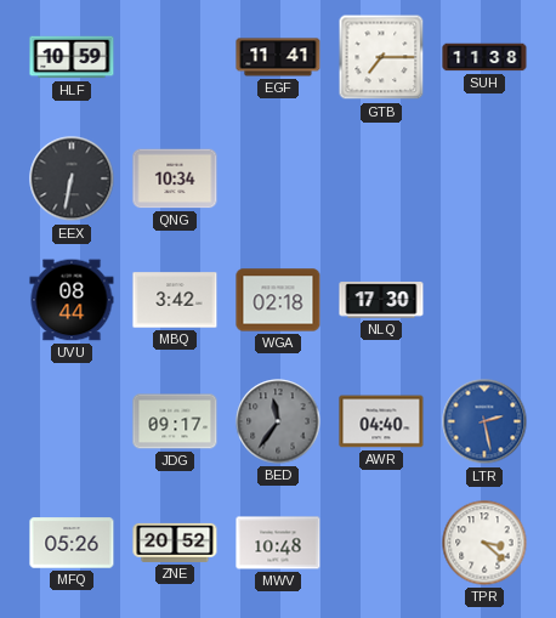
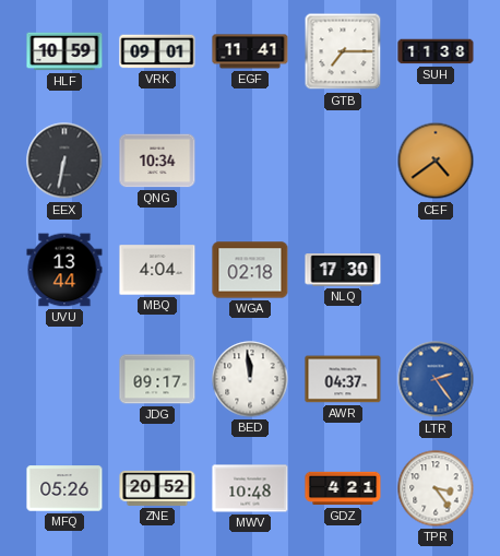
VRK: none -> 09:01
CEF: none -> 4:39
UVU: 08:44 -> 13:44
MBQ: 3:42 -> 4:04
BED: 11:36 -> 11:59
BED dial: grey -> white
AWR: 04:40 -> 04:37
LTR: 2:28 -> 2:24
GDZ: none -> 4:21
TPR: 3:22 -> 3:24
